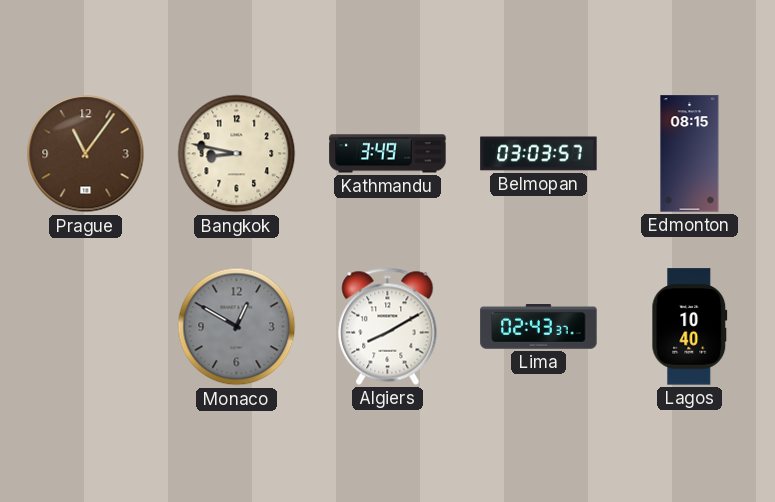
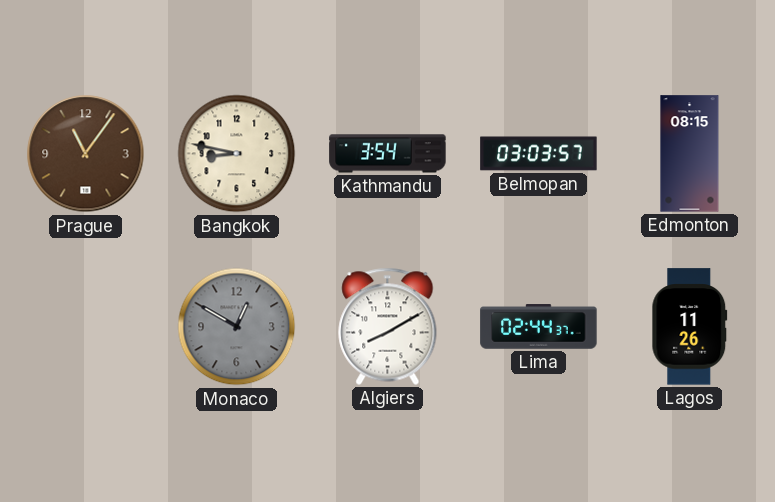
Kathmandu: 3:49 -> 3:54
Lima: 02:43 -> 02:44
Lagos: 10:40 -> 11:26
